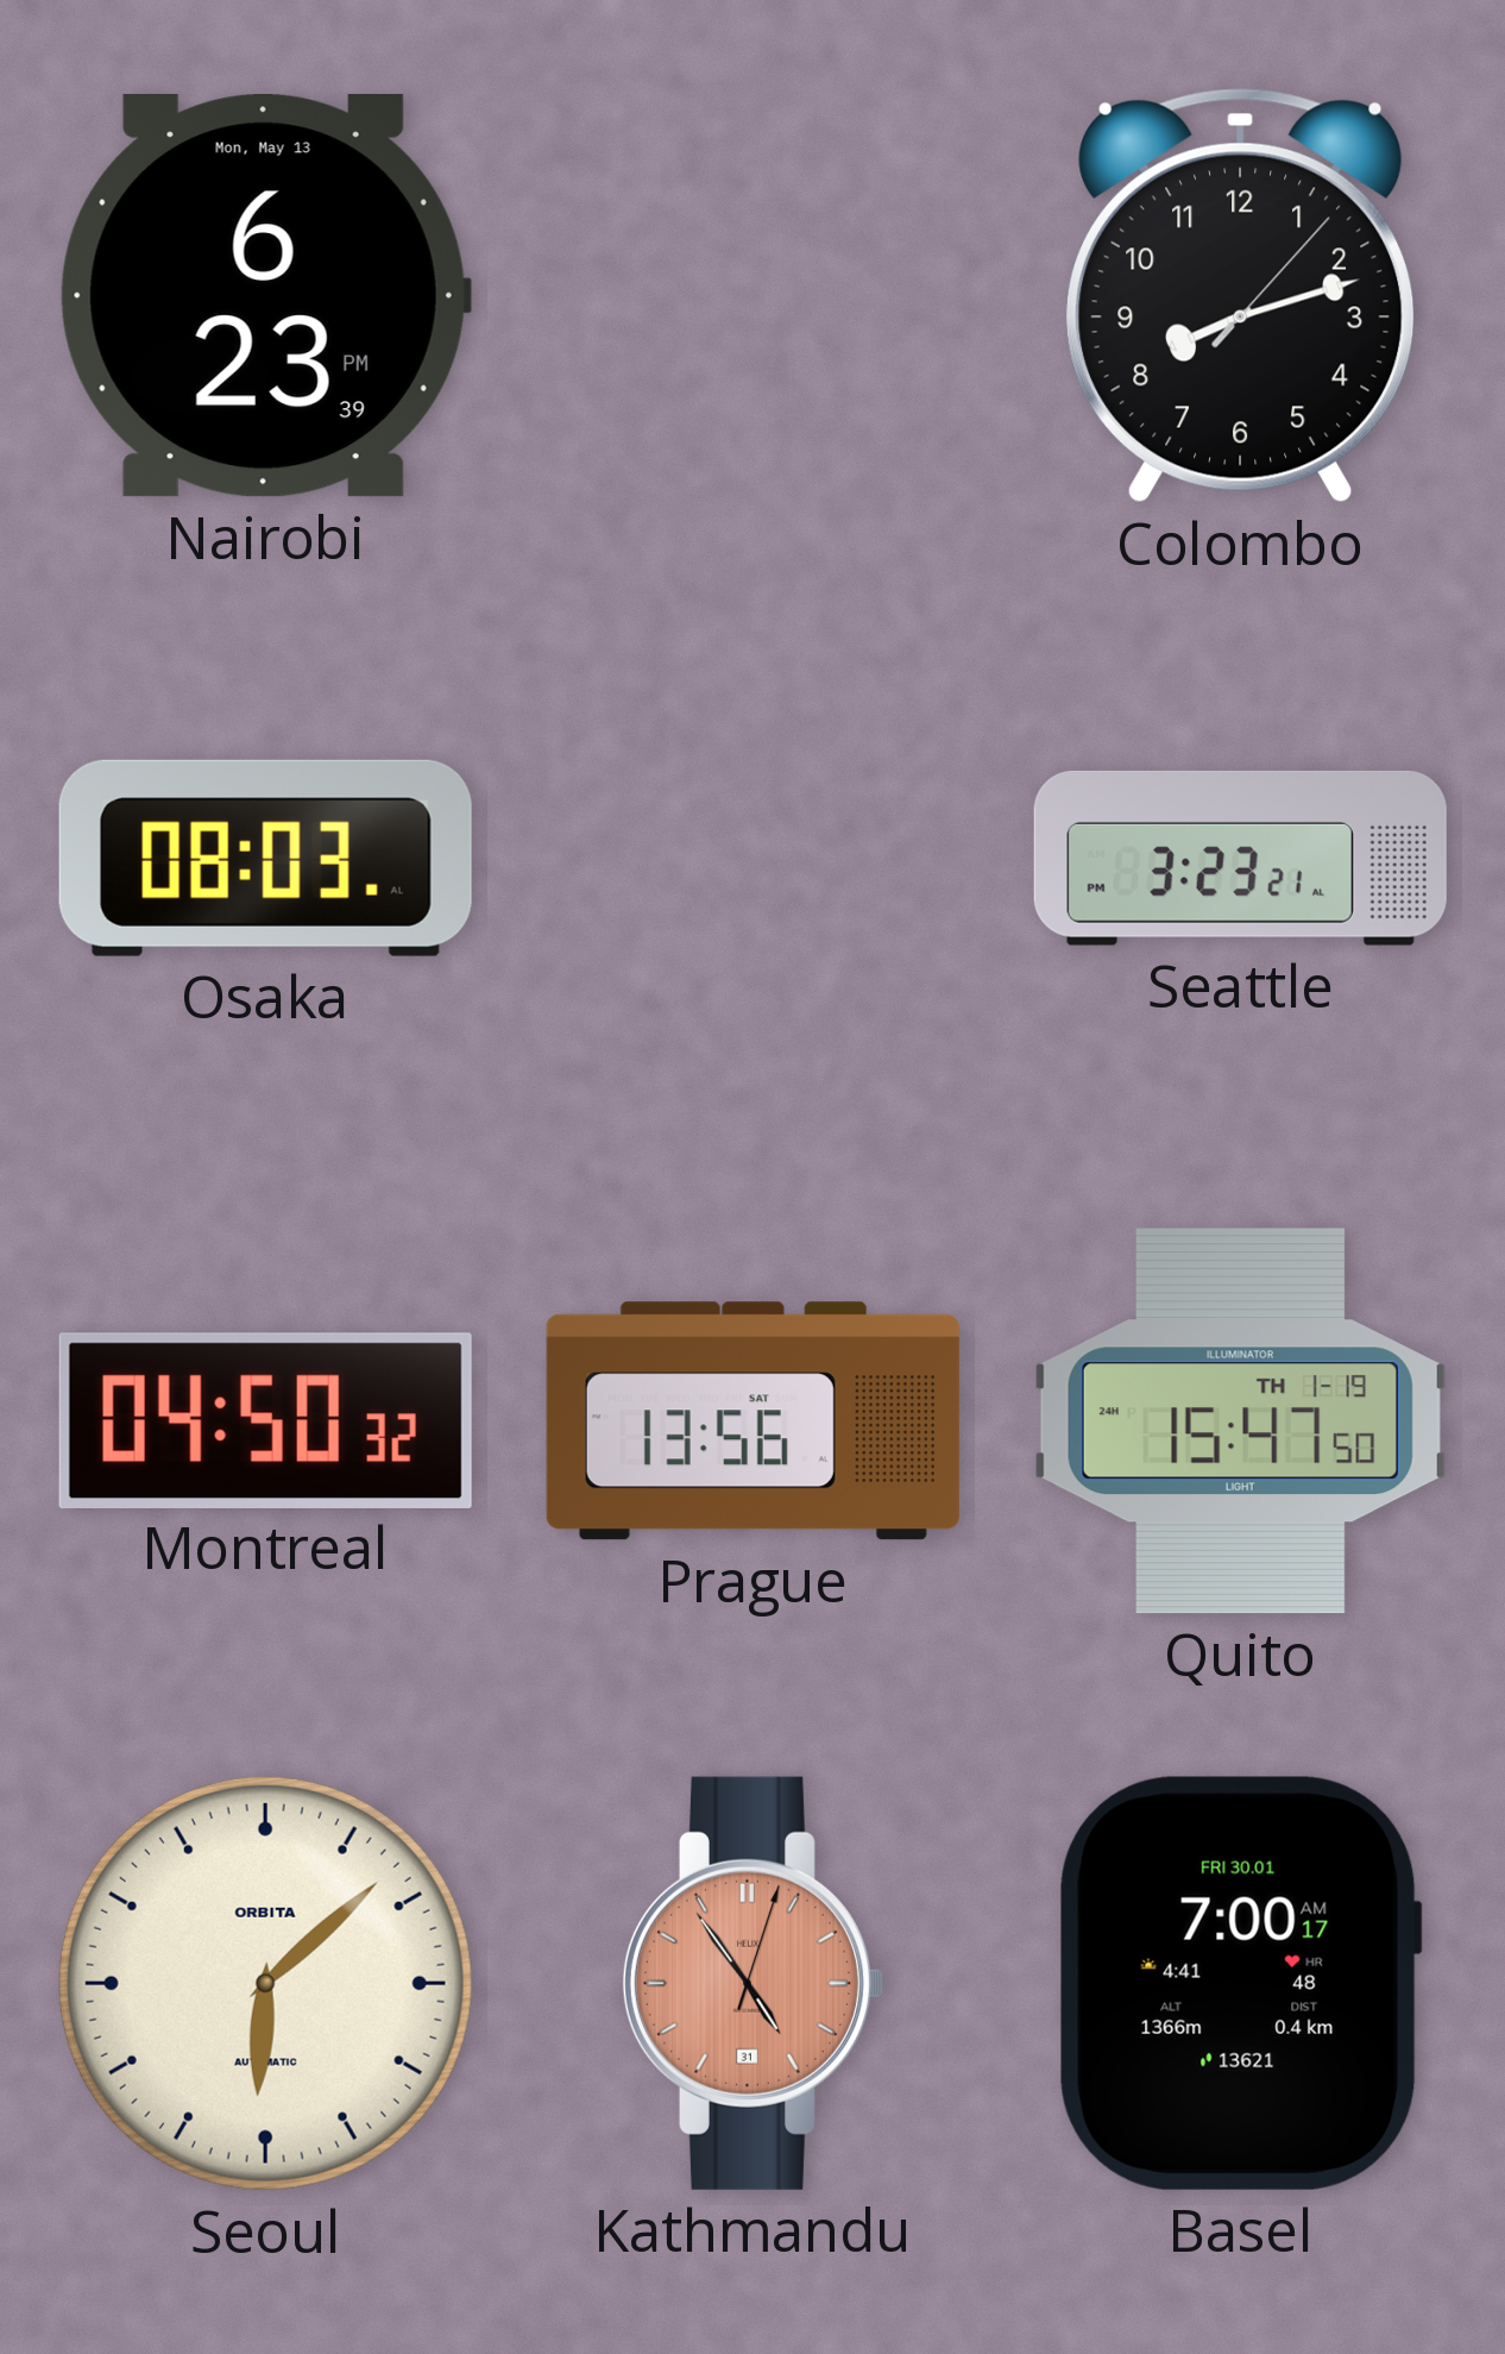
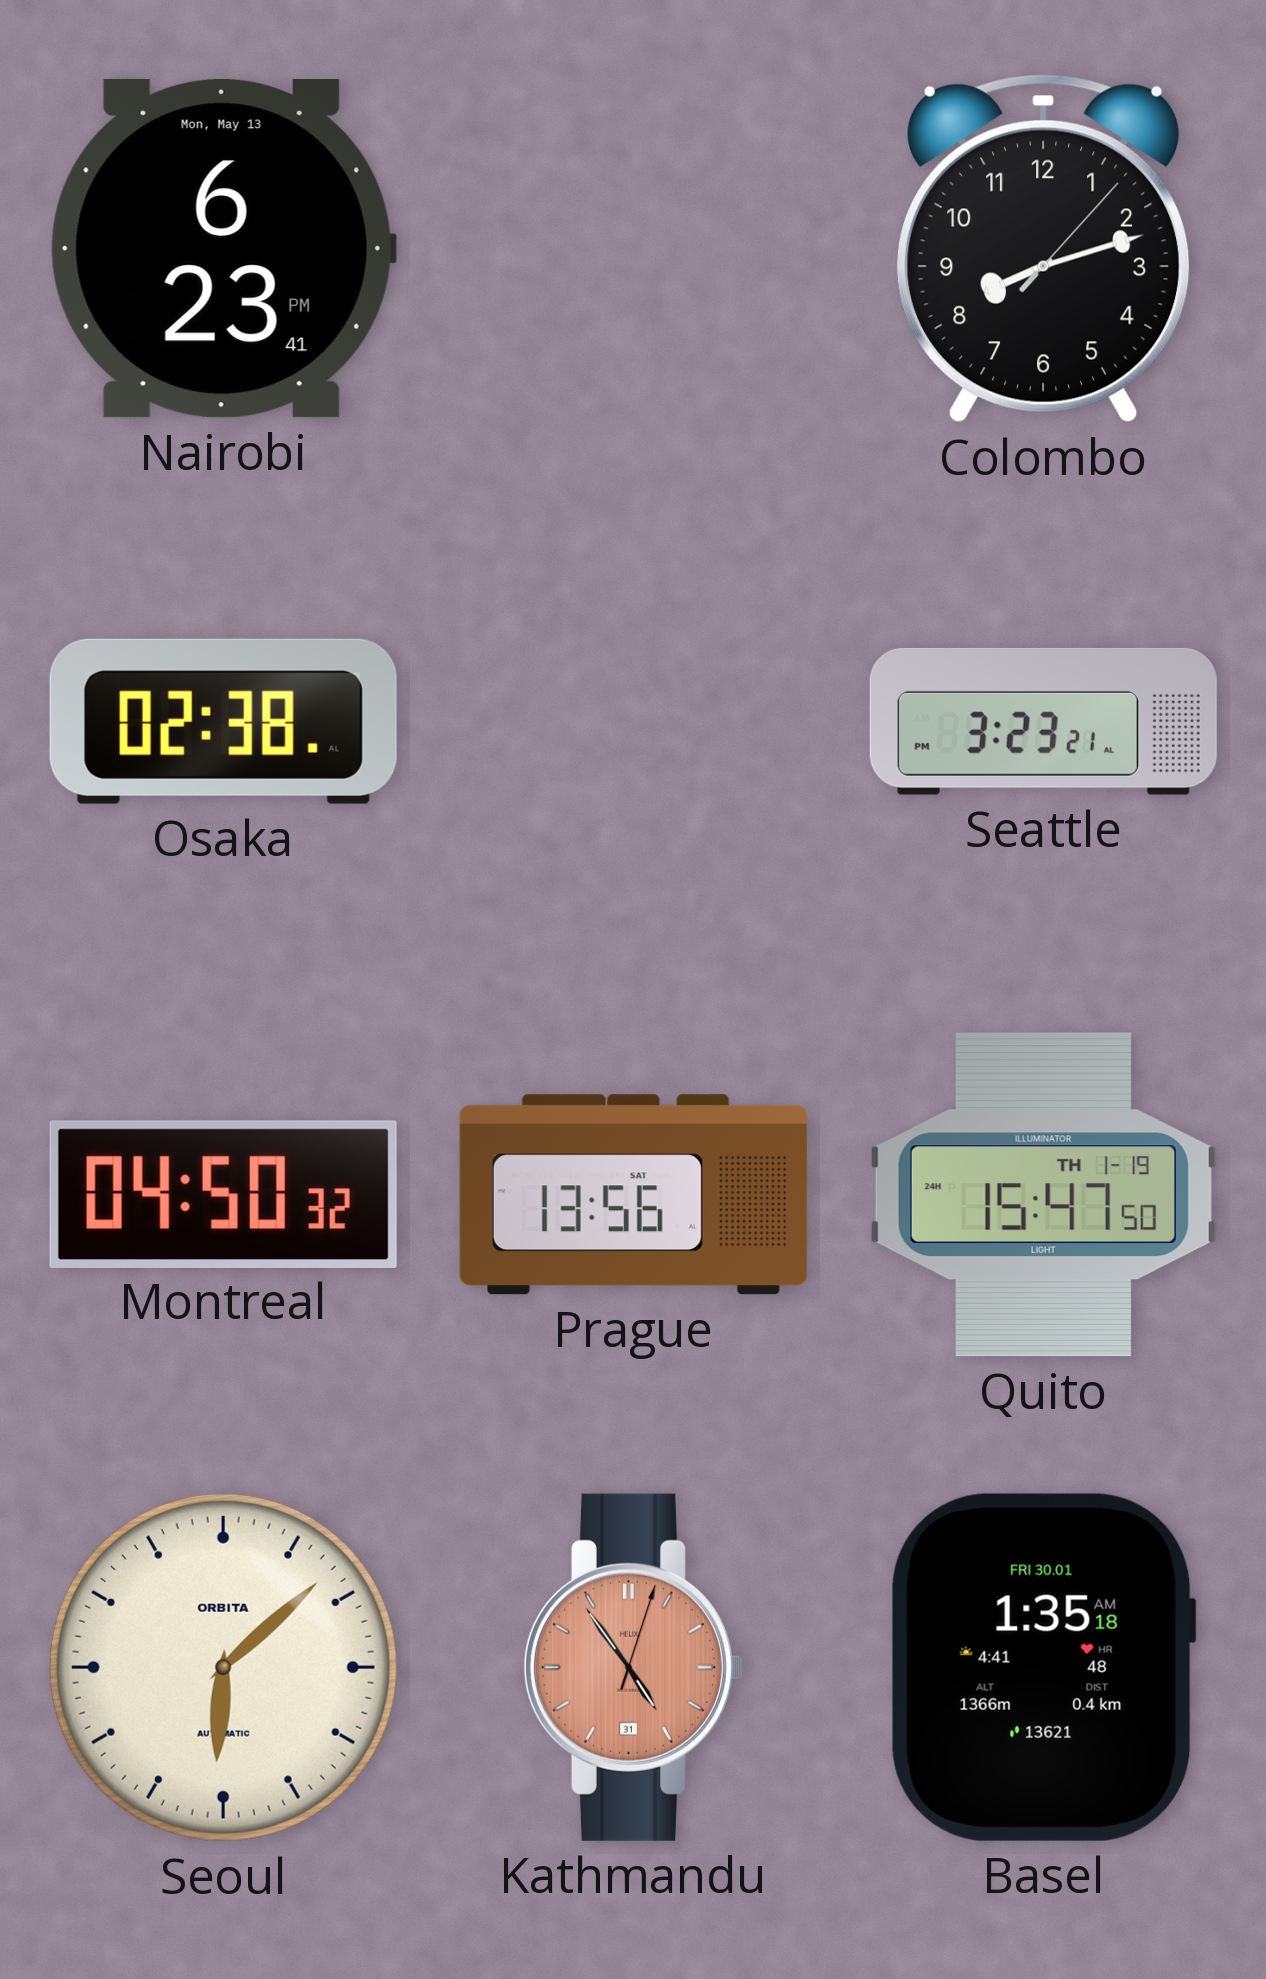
Nairobi: 6:23:39 PM -> 6:23:41 PM
Osaka: 08:03 -> 02:38
Basel: 7:00 -> 1:35
